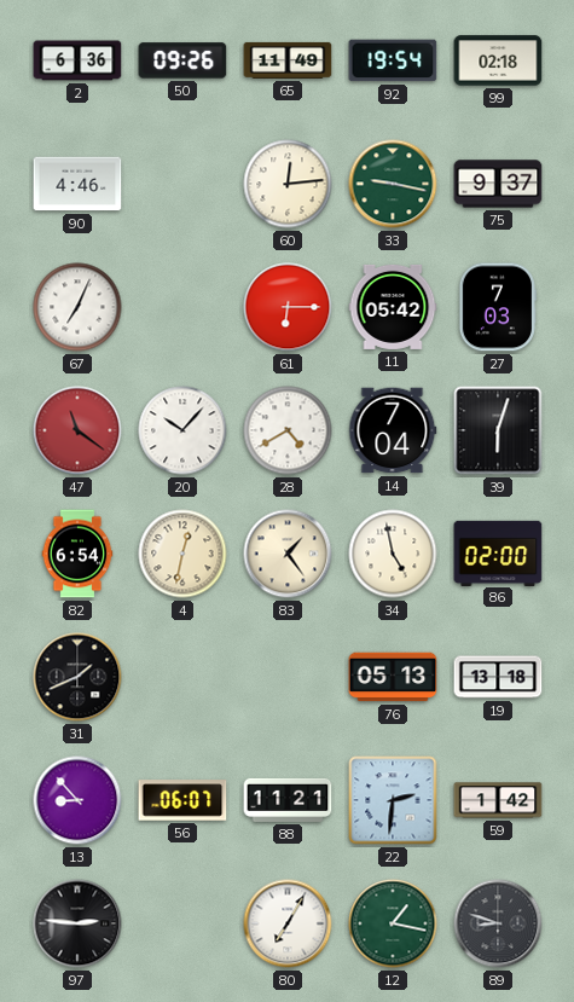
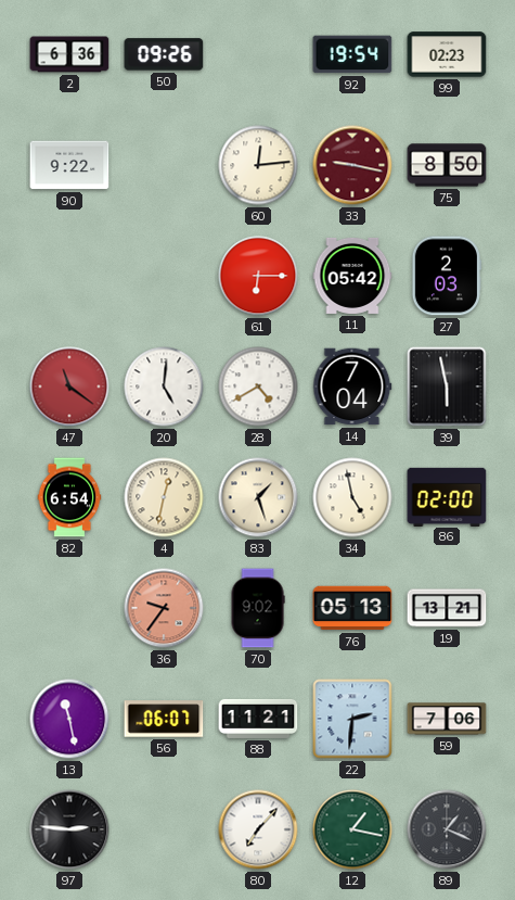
65: 11:49 -> none
99: 02:18 -> 02:23
90: 4:46 -> 9:22
33 dial: green -> burgundy
75: 9:37 -> 8:50
67: 7:04 -> none
27: 7:03 -> 2:03
20: 10:07 -> 5:01
39: 6:03 -> 5:58
83: 1:24 -> 1:27
31: 1:41 -> none
36: none -> 9:36
70: none -> 9:02
19: 13:18 -> 13:21
13: 8:53 -> 11:28
59: 1:42 -> 7:06
80: 7:05 -> 7:07
89: 8:48 -> 1:19
